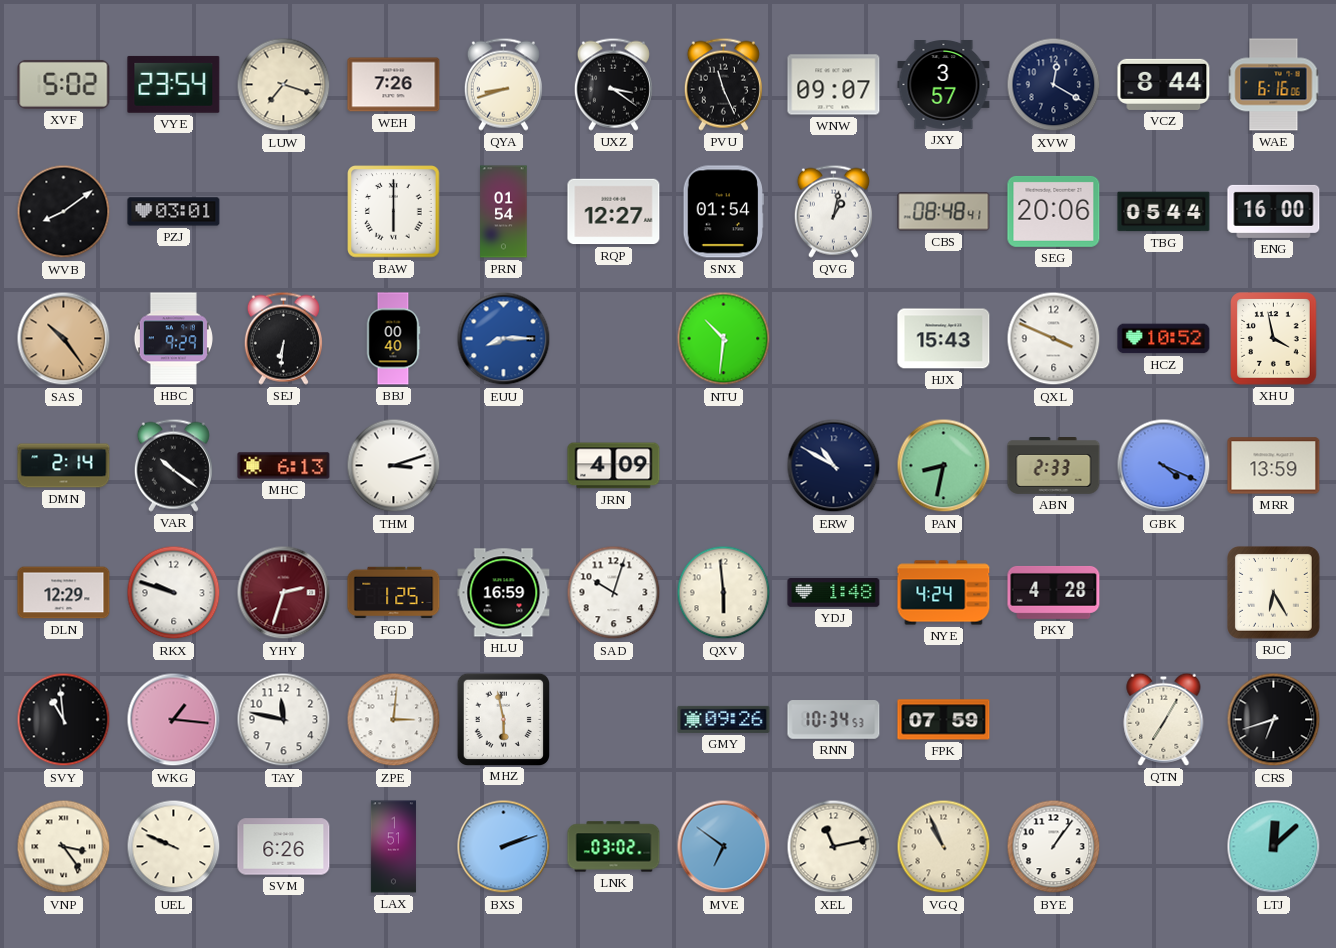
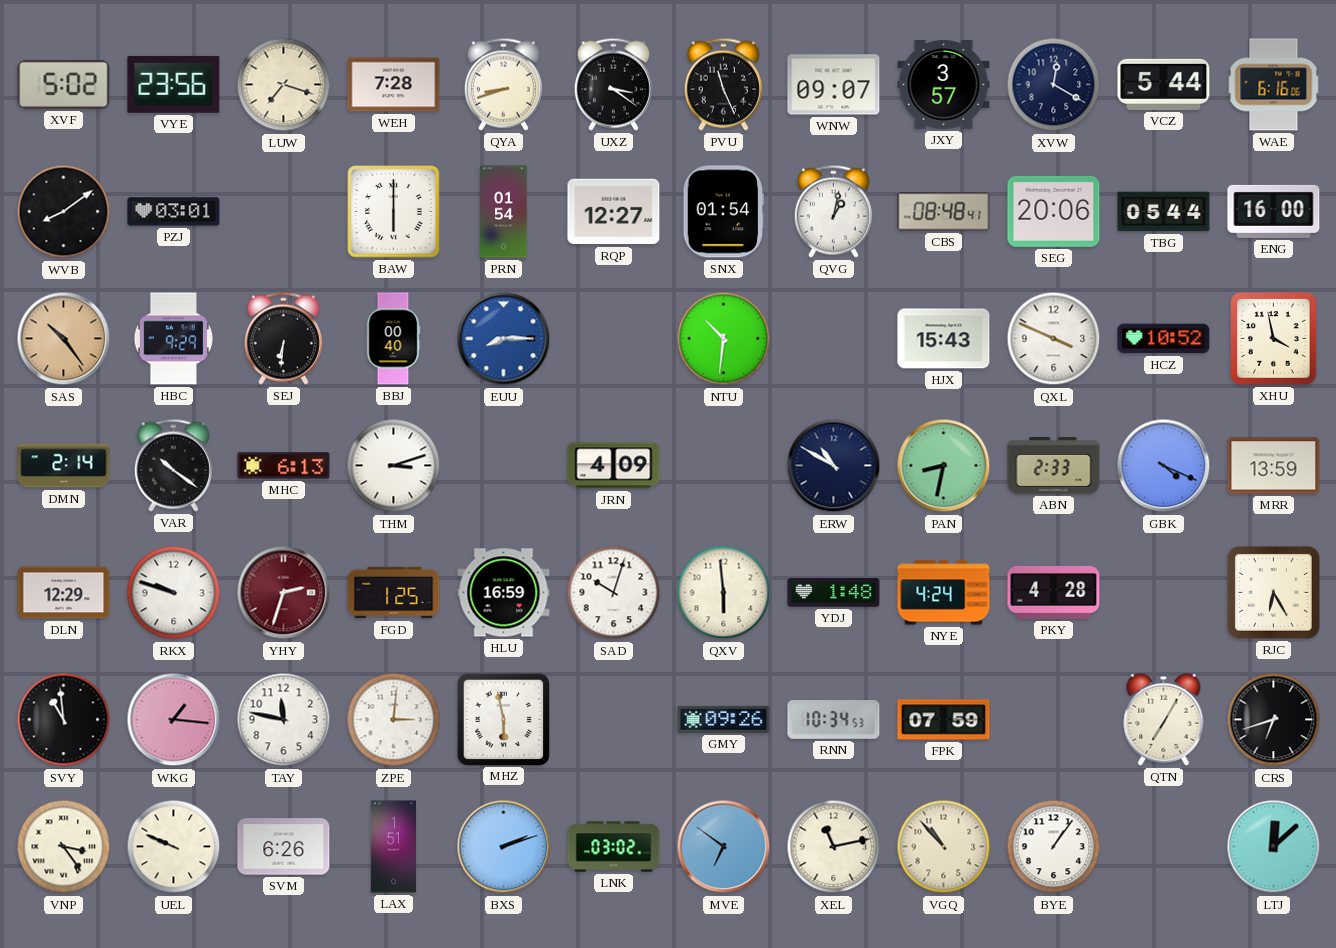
VYE: 23:54 -> 23:56
WEH: 7:26 -> 7:28
VCZ: 8:44 -> 5:44
VGQ: 10:56 -> 10:53
